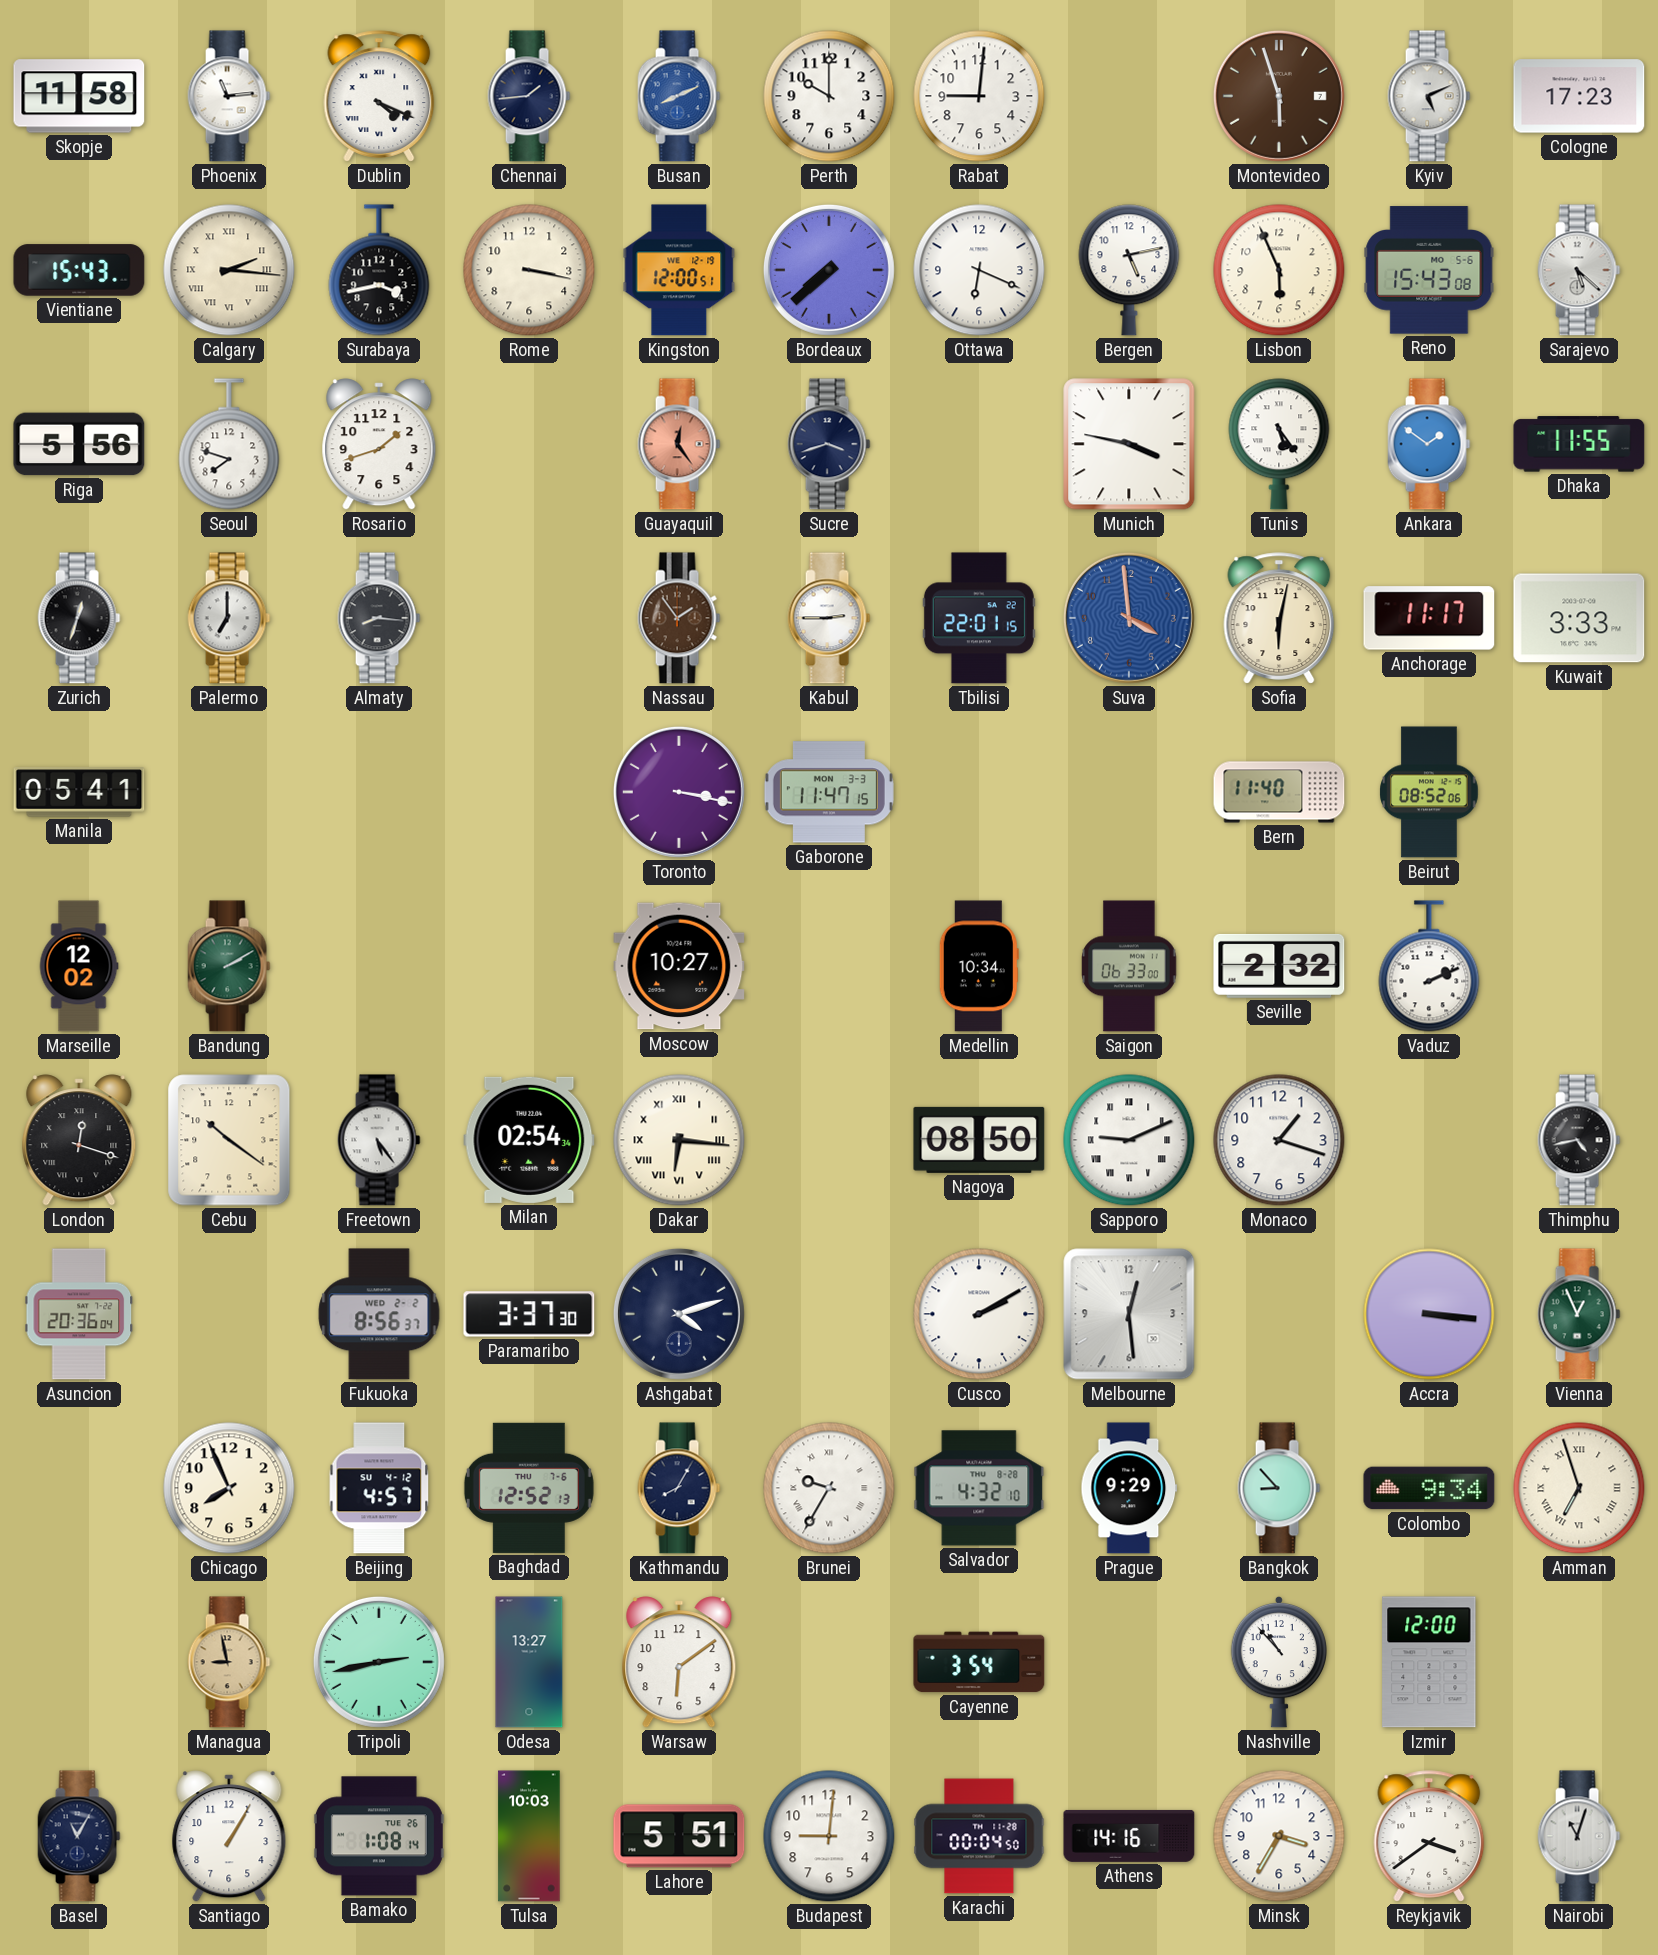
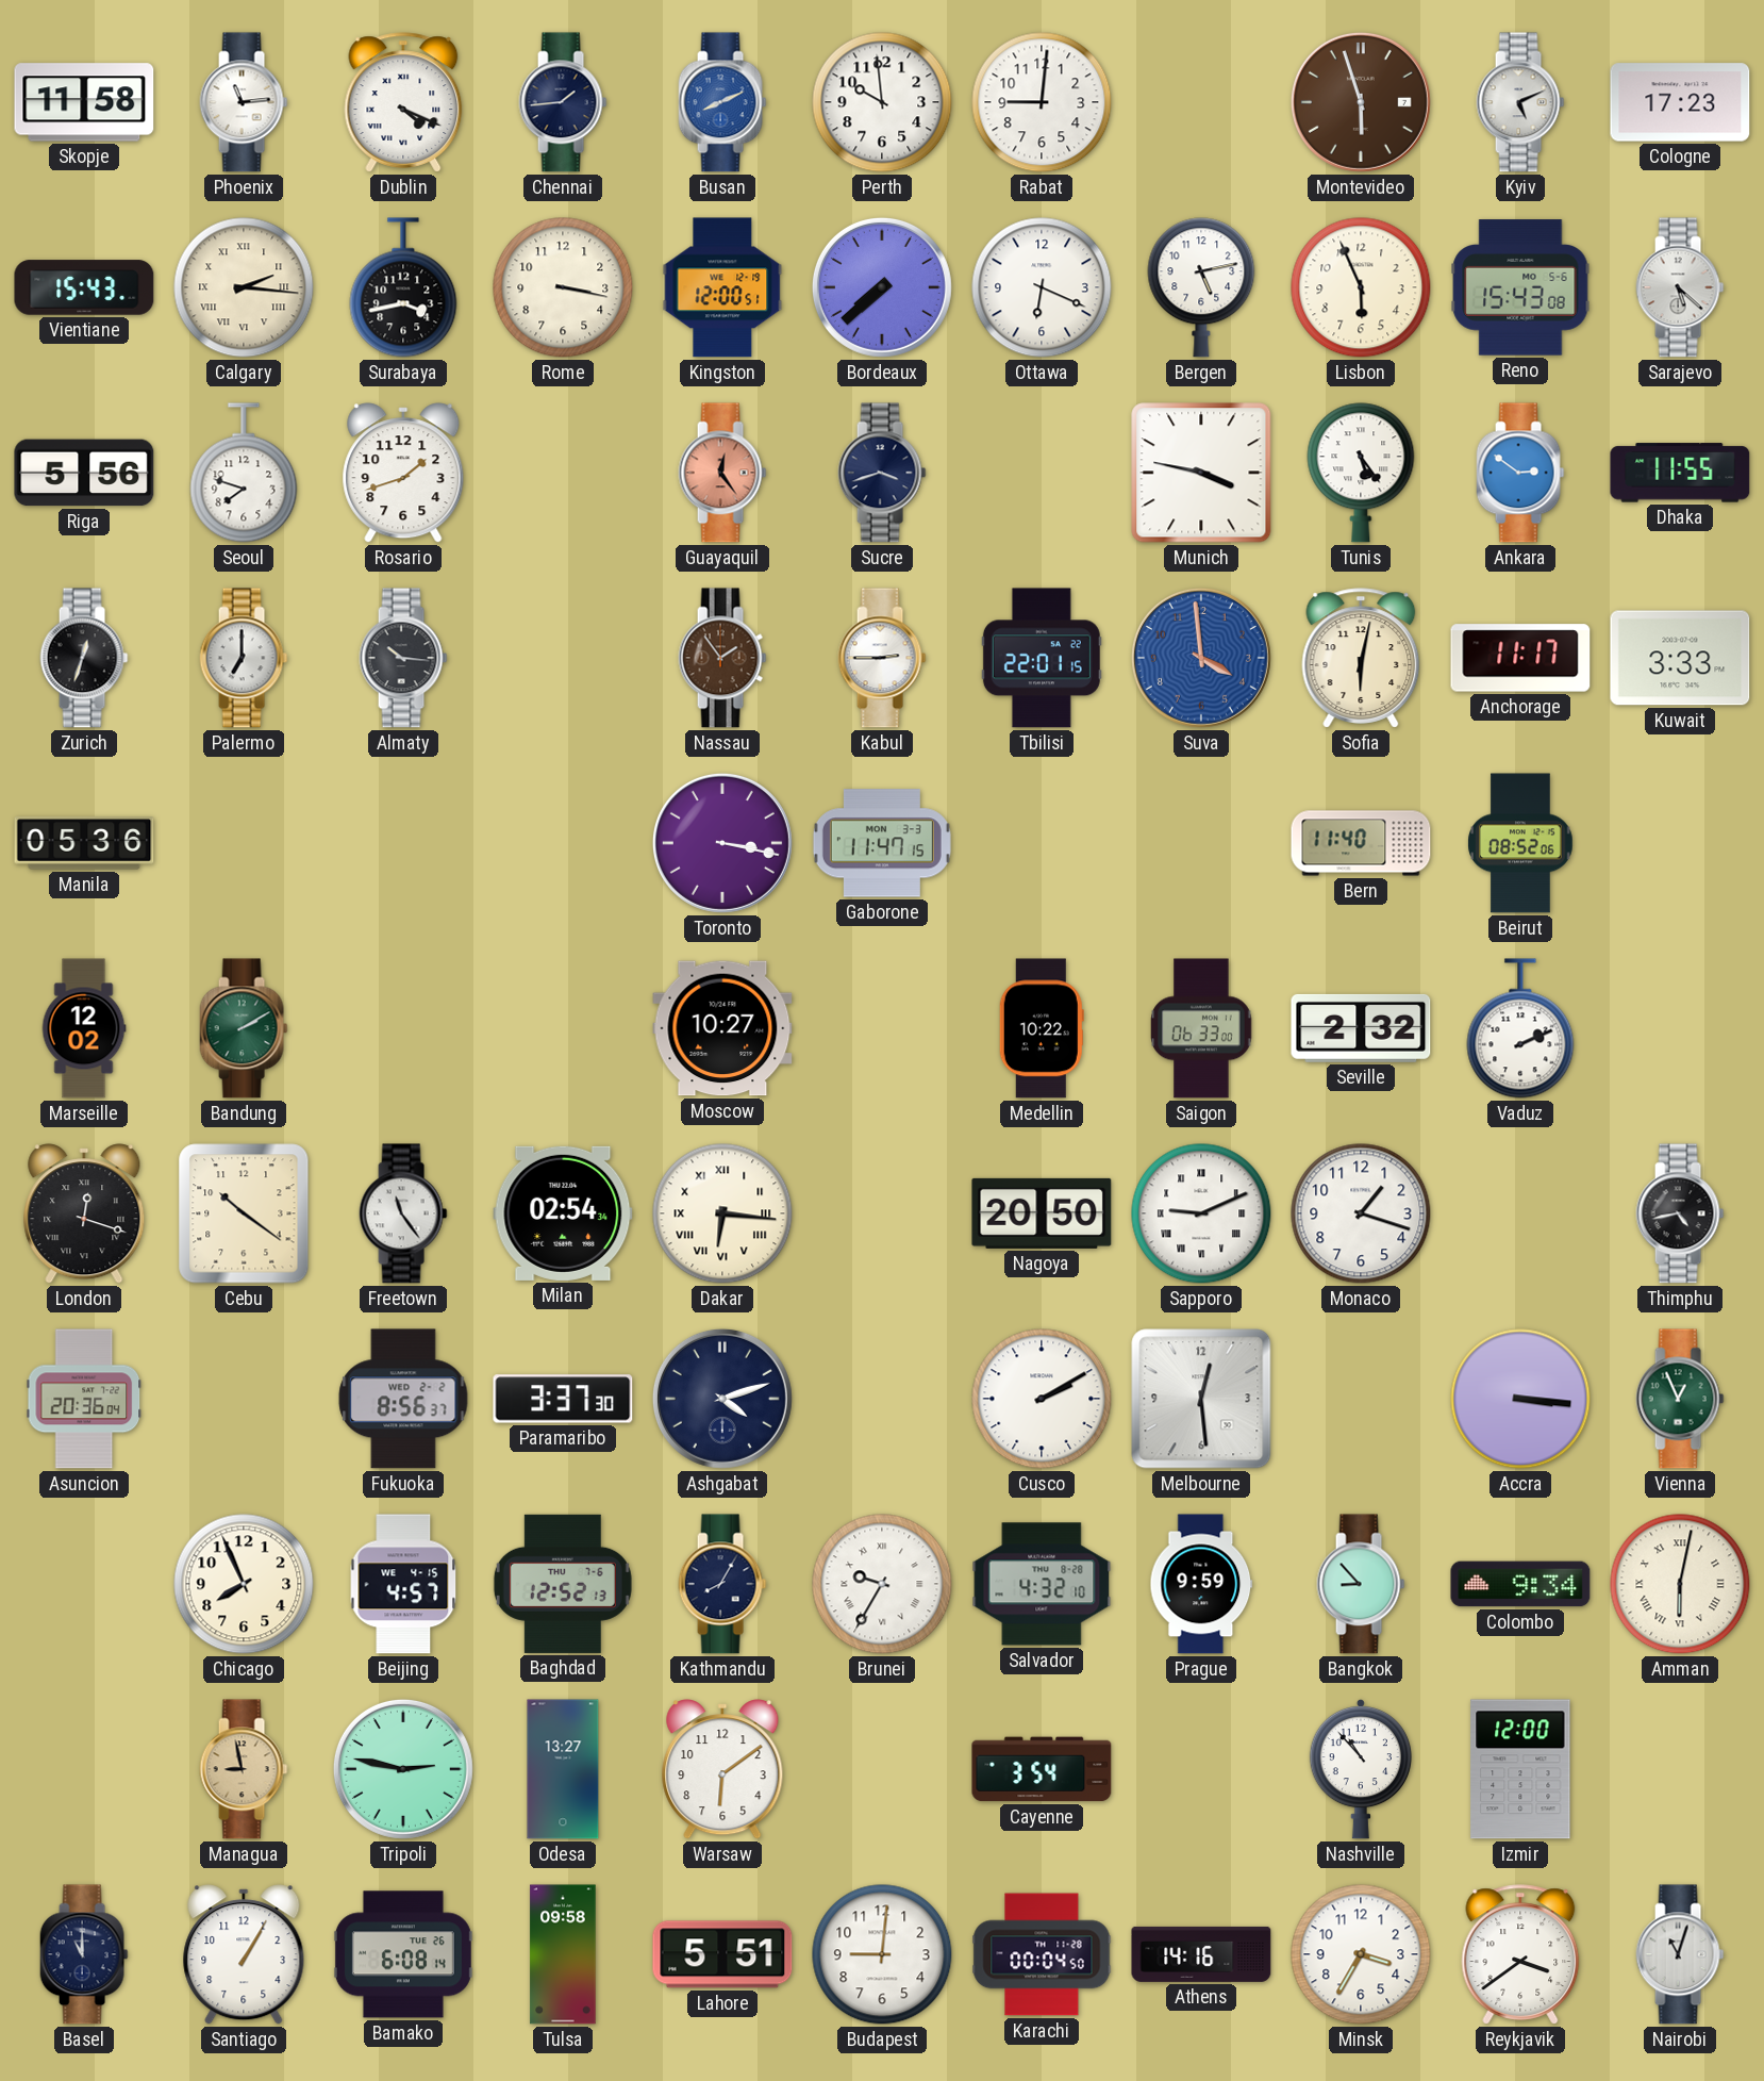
Perth: 10:00 -> 9:59
Ankara: 1:51 -> 2:51
Almaty: 8:16 -> 10:16
Manila: 05:41 -> 05:36
Medellin: 10:34 -> 10:22
Freetown: 5:24 -> 11:24
Nagoya: 08:50 -> 20:50
Beijing date: SU 4-12 -> WE 4-15
Prague: 9:29 -> 9:59
Amman: 6:57 -> 6:02
Tripoli: 2:43 -> 2:47
Basel: 11:05 -> 11:00
Bamako: 1:08 -> 6:08
Tulsa: 10:03 -> 09:58
